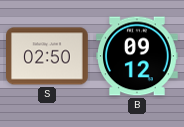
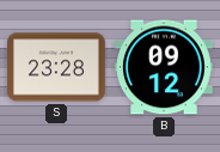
S: 02:50 -> 23:28
